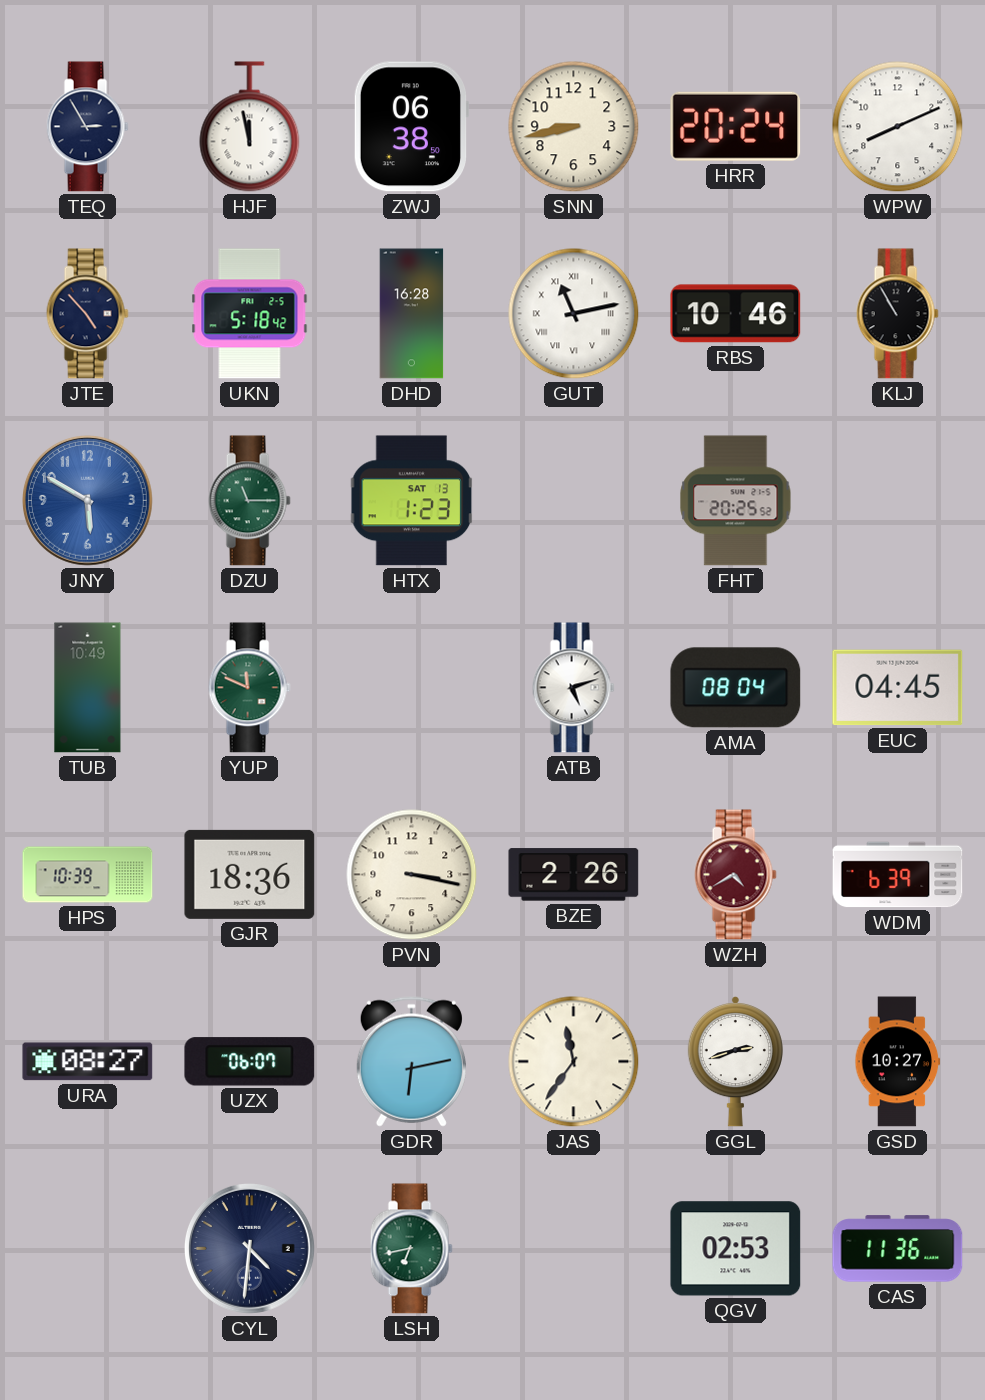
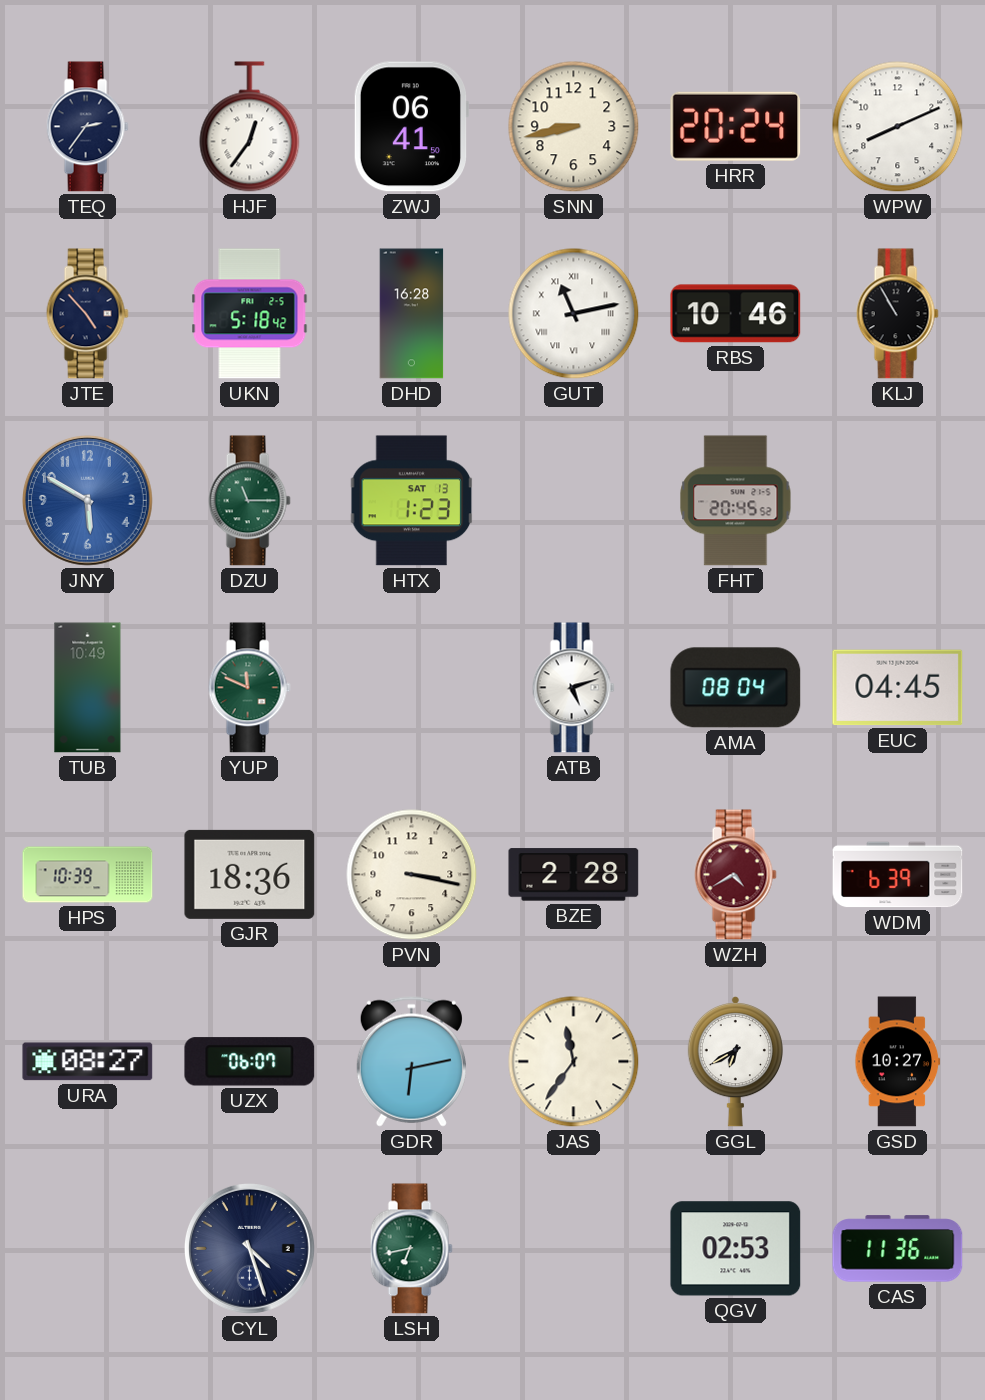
TEQ: 2:55 -> 2:36
HJF: 11:58 -> 12:36
ZWJ: 06:38 -> 06:41
FHT: 20:25 -> 20:45
BZE: 2:26 -> 2:28
GGL: 2:42 -> 6:40
CYL: 4:31 -> 4:27
